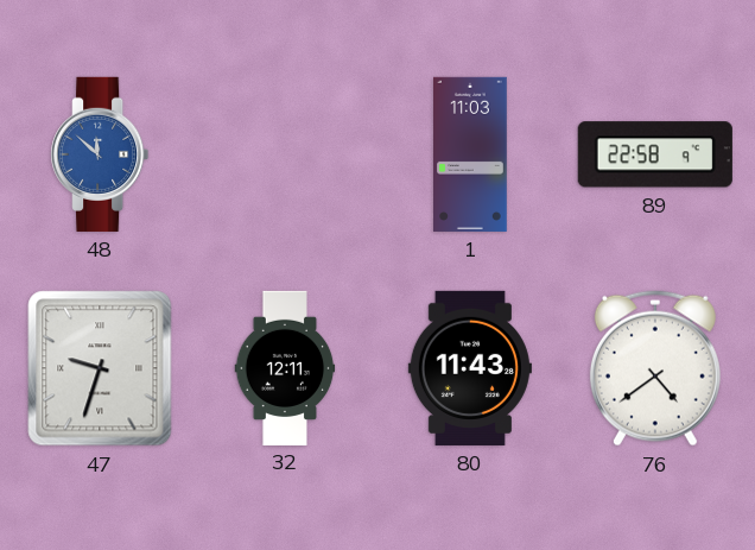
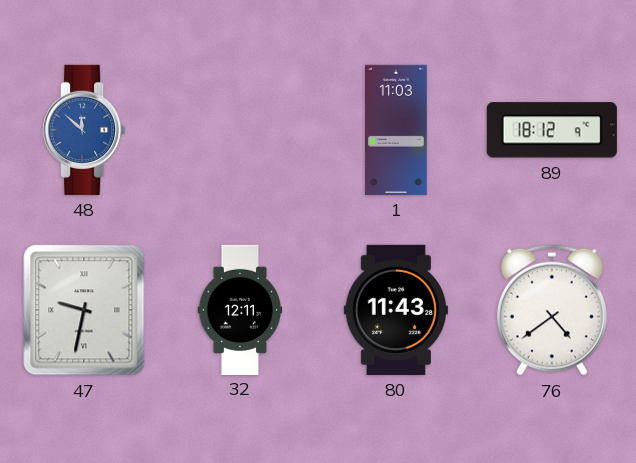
89: 22:58 -> 18:12
47: 9:33 -> 9:32
